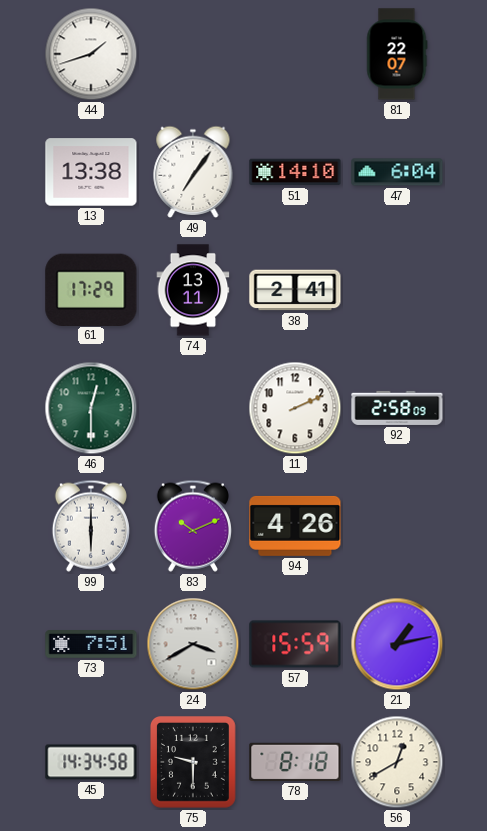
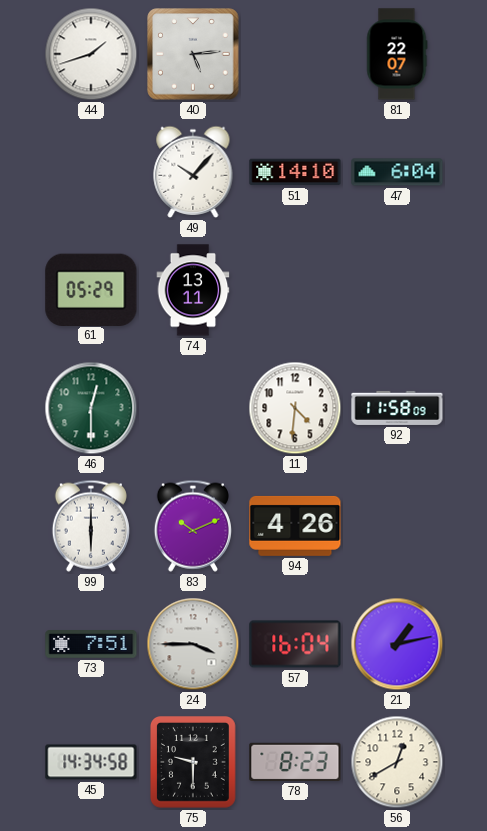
40: none -> 5:14
13: 13:38 -> none
49: 7:06 -> 10:07
61: 17:29 -> 05:29
38: 2:41 -> none
11: 2:11 -> 4:31
92: 2:58 -> 11:58
24: 3:40 -> 3:45
57: 15:59 -> 16:04
78: 8:18 -> 8:23
